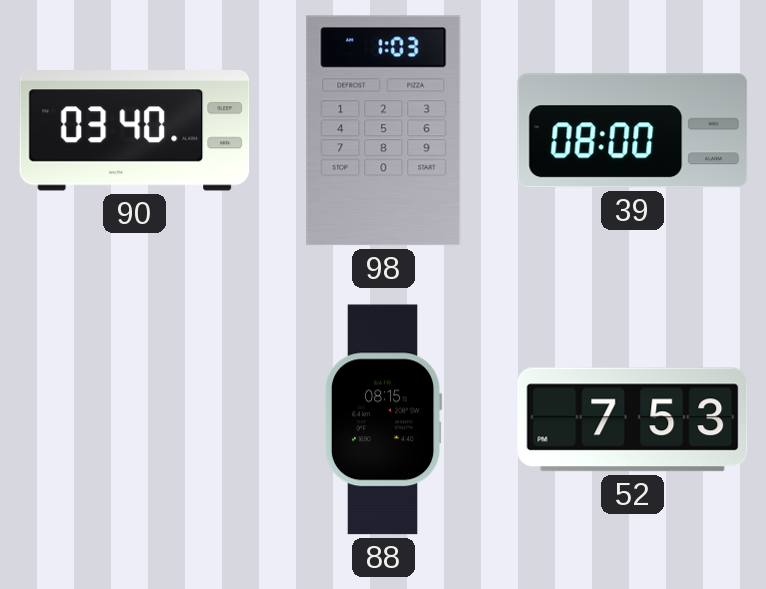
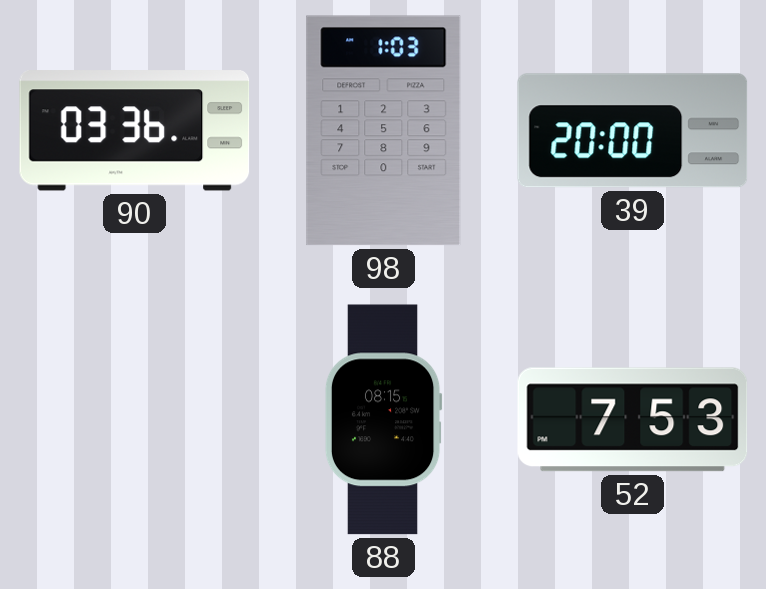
90: 03:40 -> 03:36
39: 08:00 -> 20:00
